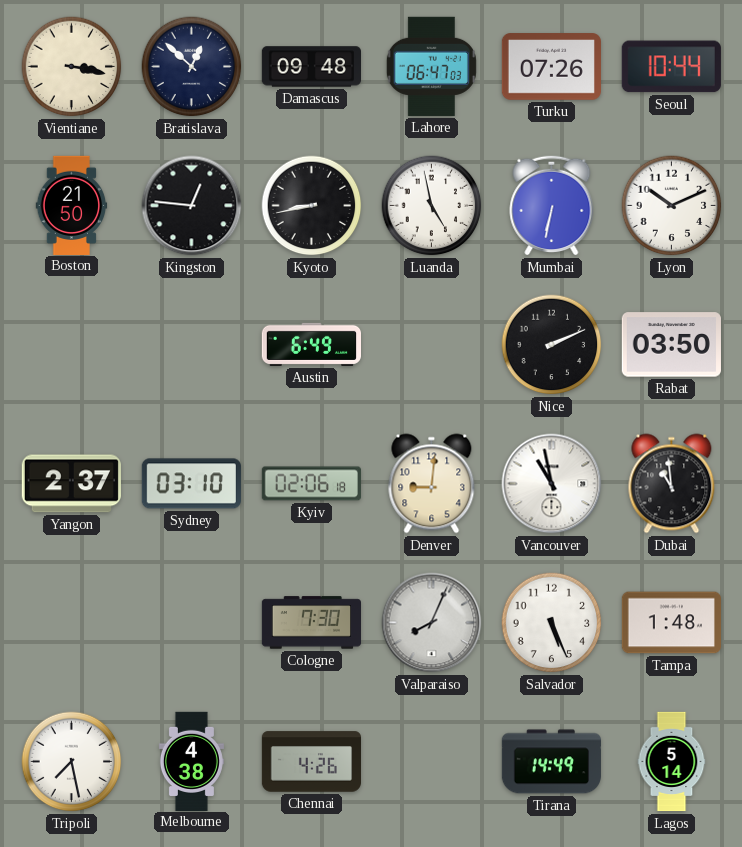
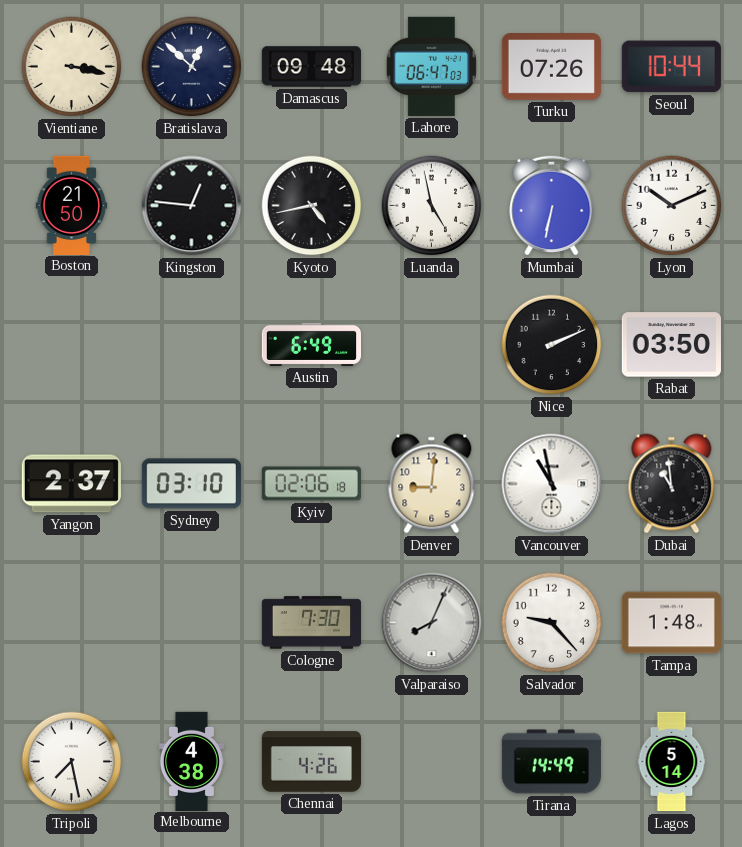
Kyoto: 8:43 -> 4:43
Salvador: 5:26 -> 9:23
